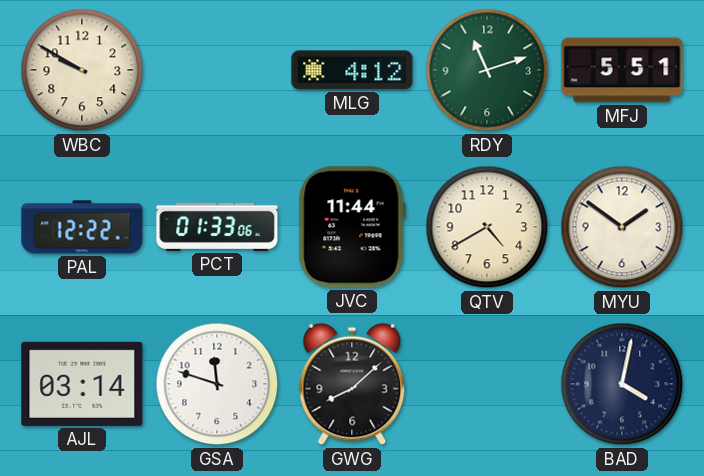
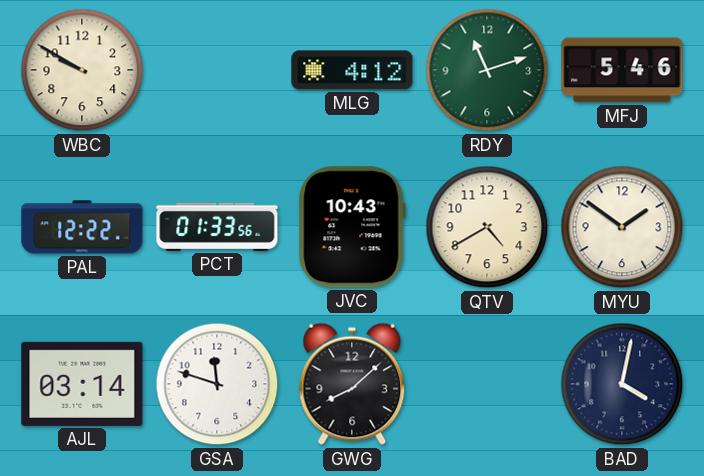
MFJ: 5:51 -> 5:46
PCT: 01:33:06 -> 01:33:56
JVC: 11:44 -> 10:43
